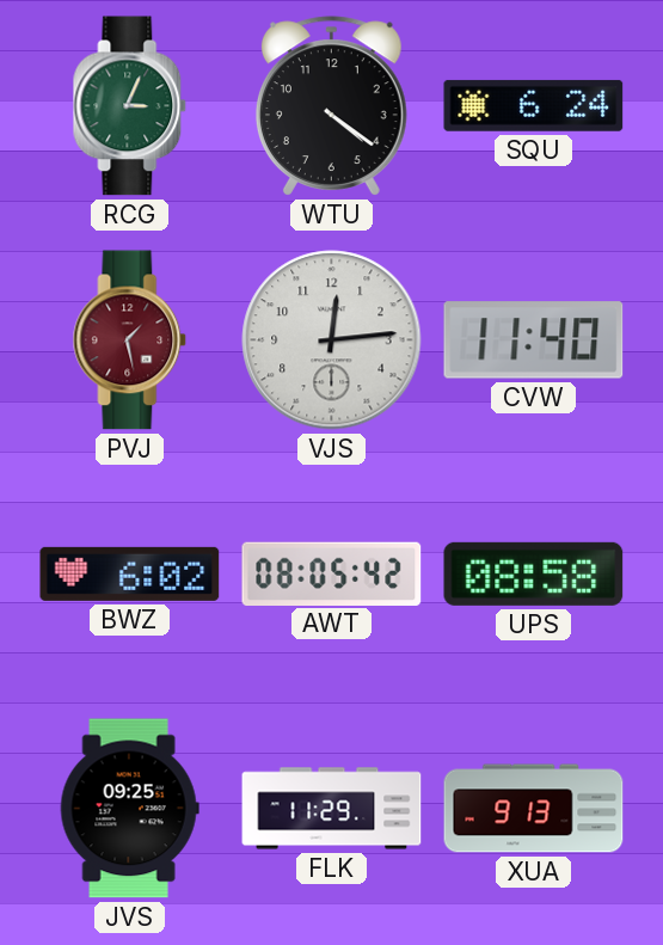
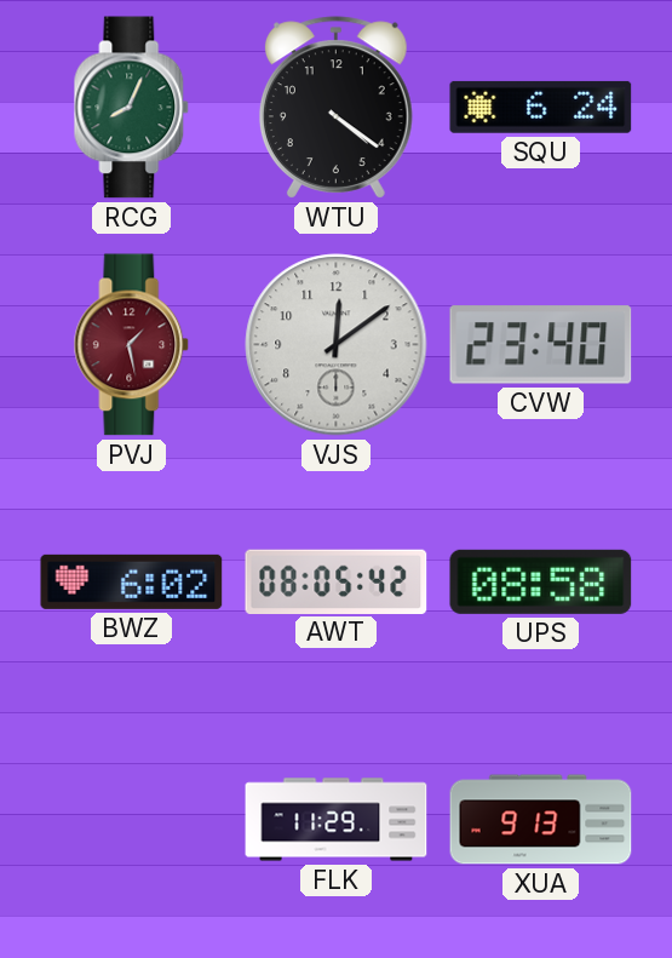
RCG: 3:04 -> 8:04
VJS: 12:14 -> 12:09
CVW: 11:40 -> 23:40
JVS: 09:25 -> none
